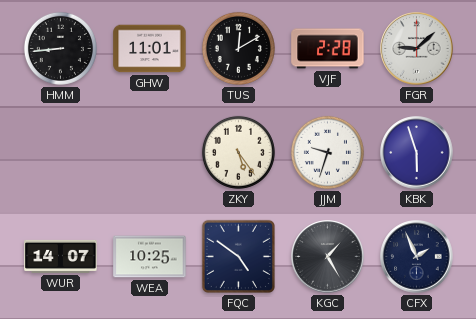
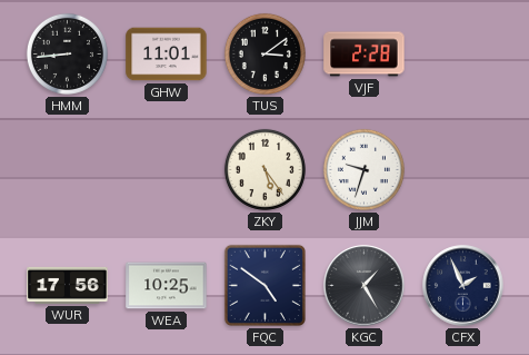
TUS: 12:10 -> 3:09
FGR: 9:08 -> none
KBK: 5:57 -> none
WUR: 14:07 -> 17:56
